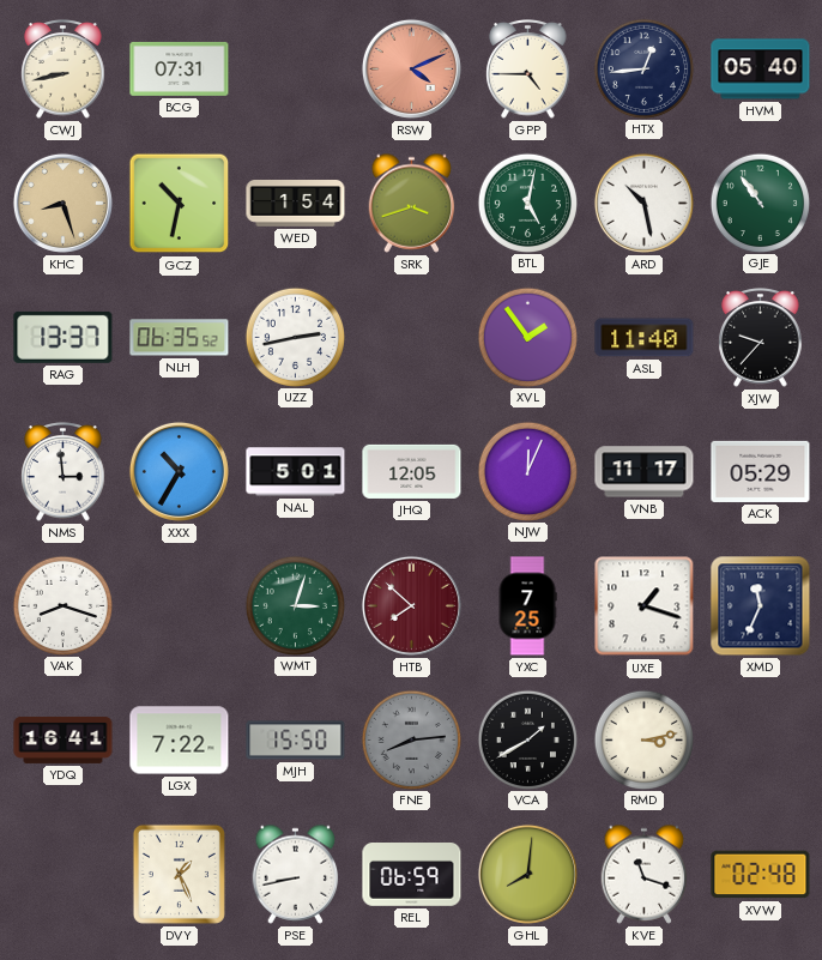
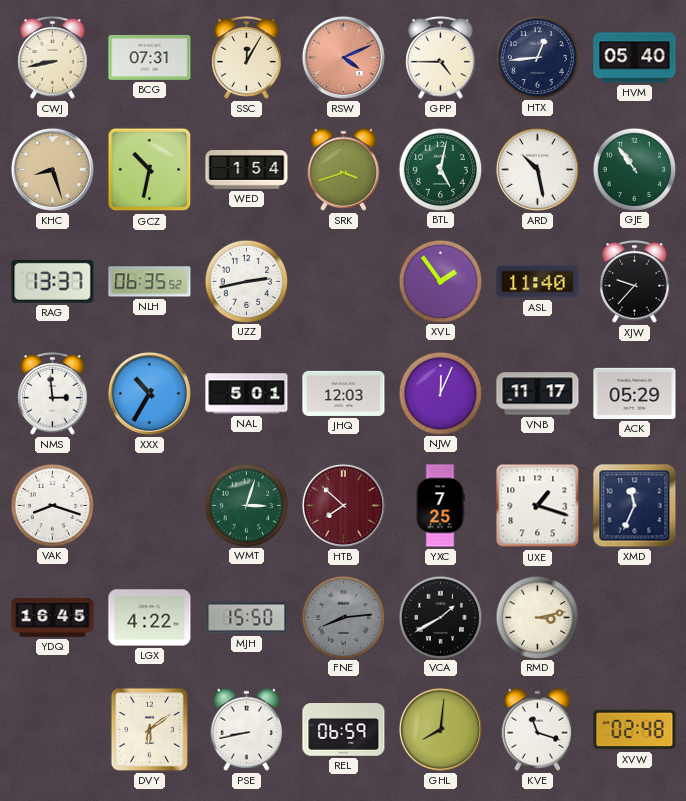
SSC: none -> 12:05
JHQ: 12:05 -> 12:03
YDQ: 16:41 -> 16:45
LGX: 7:22 -> 4:22
DVY: 1:26 -> 6:09
